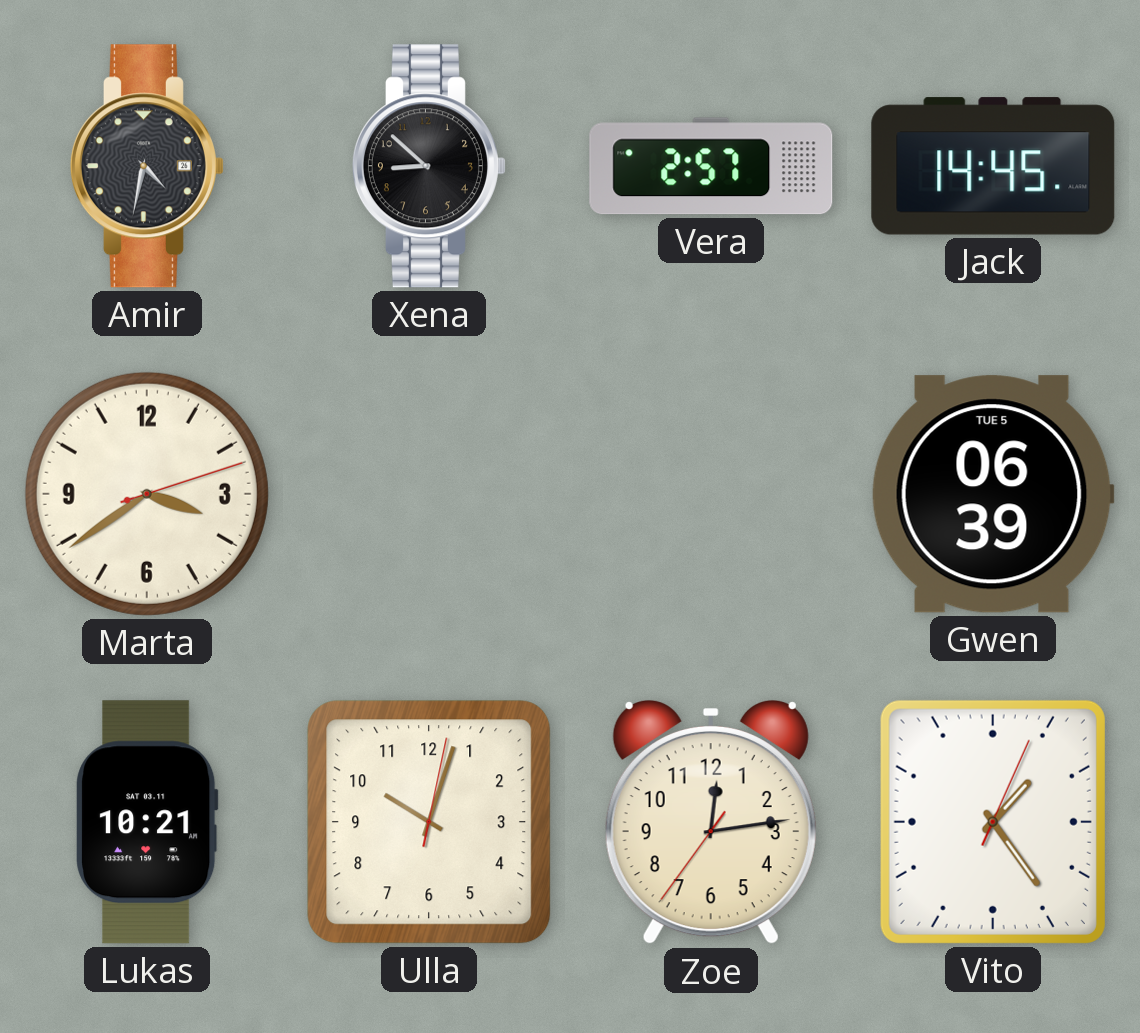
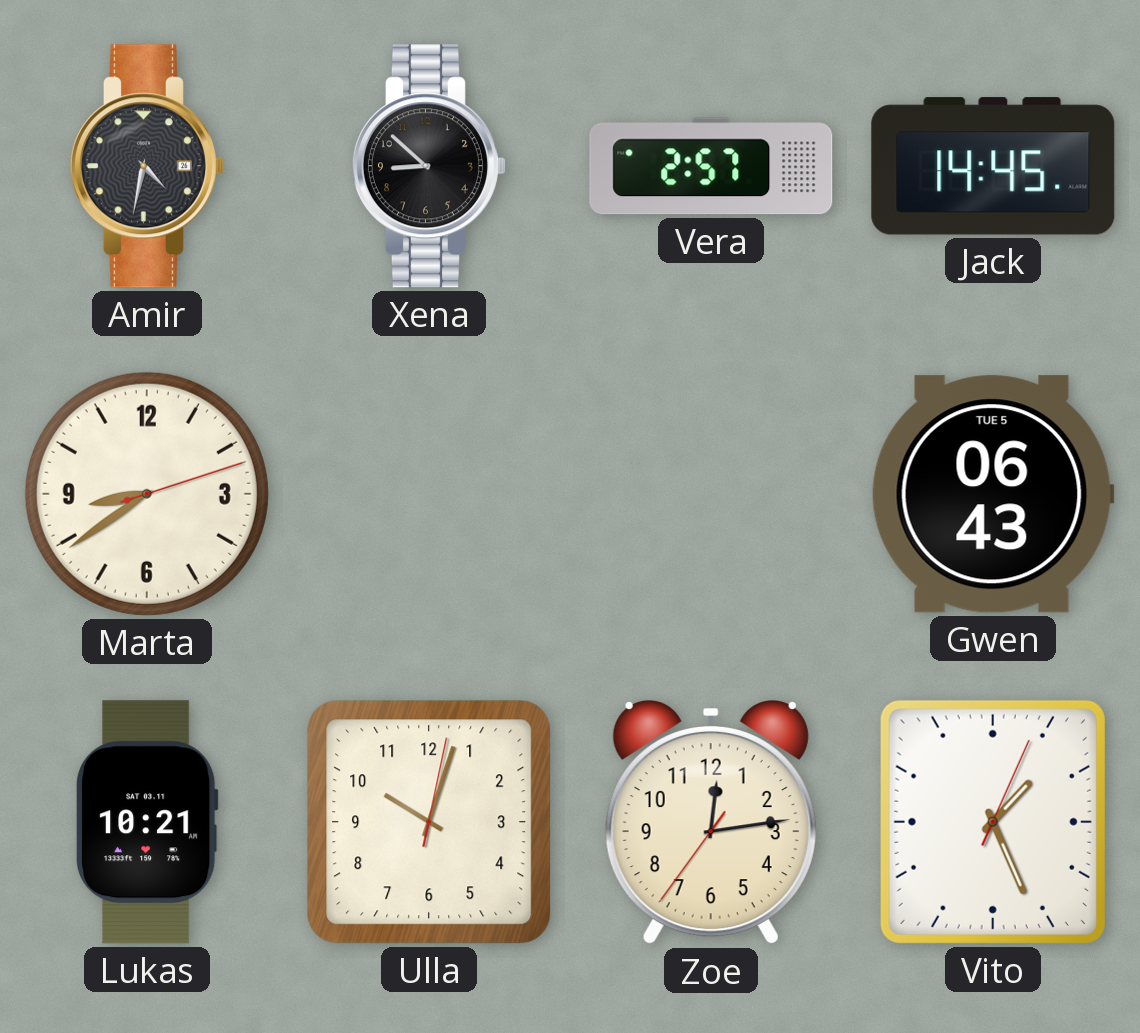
Marta: 3:39 -> 8:39
Gwen: 06:39 -> 06:43
Vito: 1:24 -> 1:26
